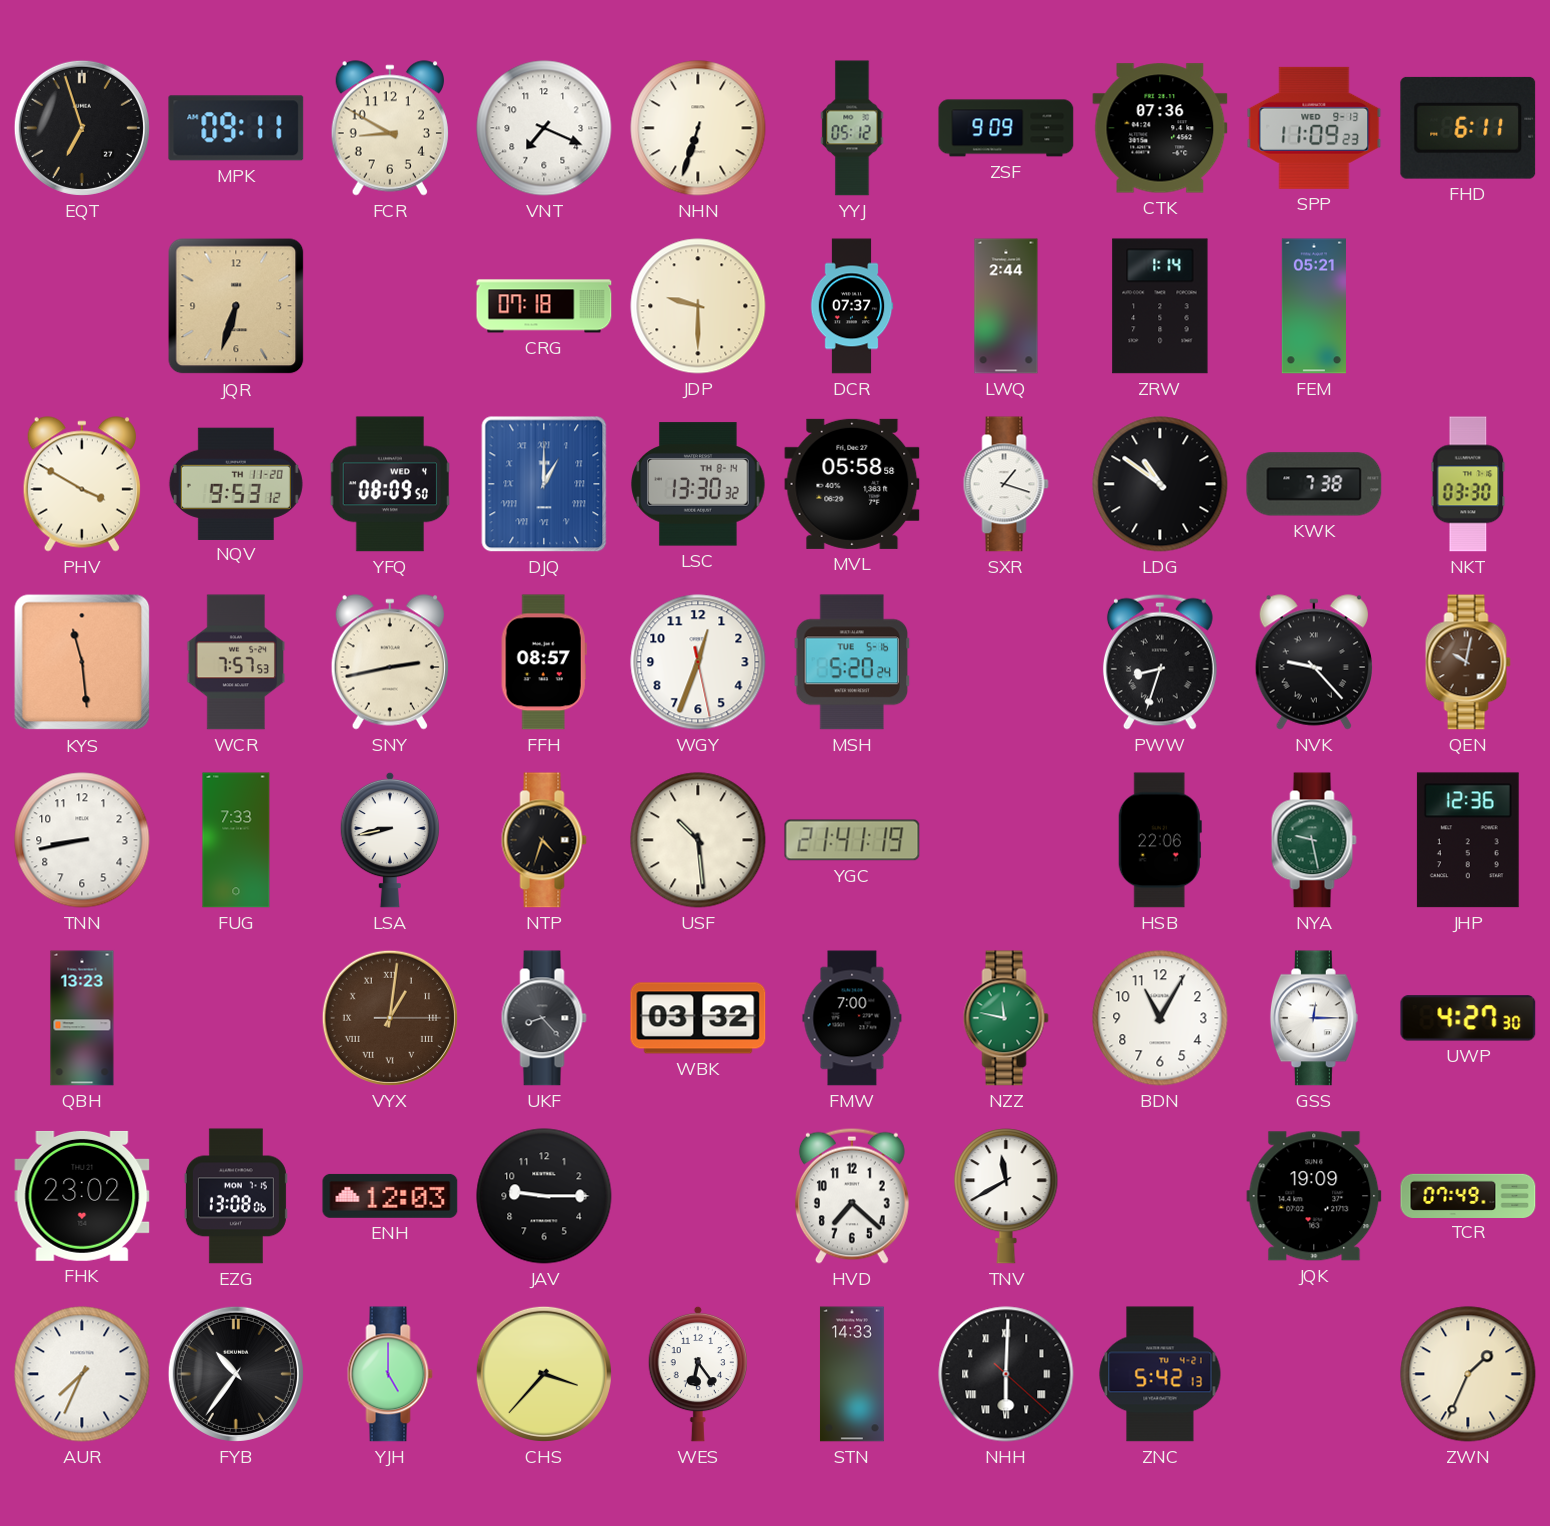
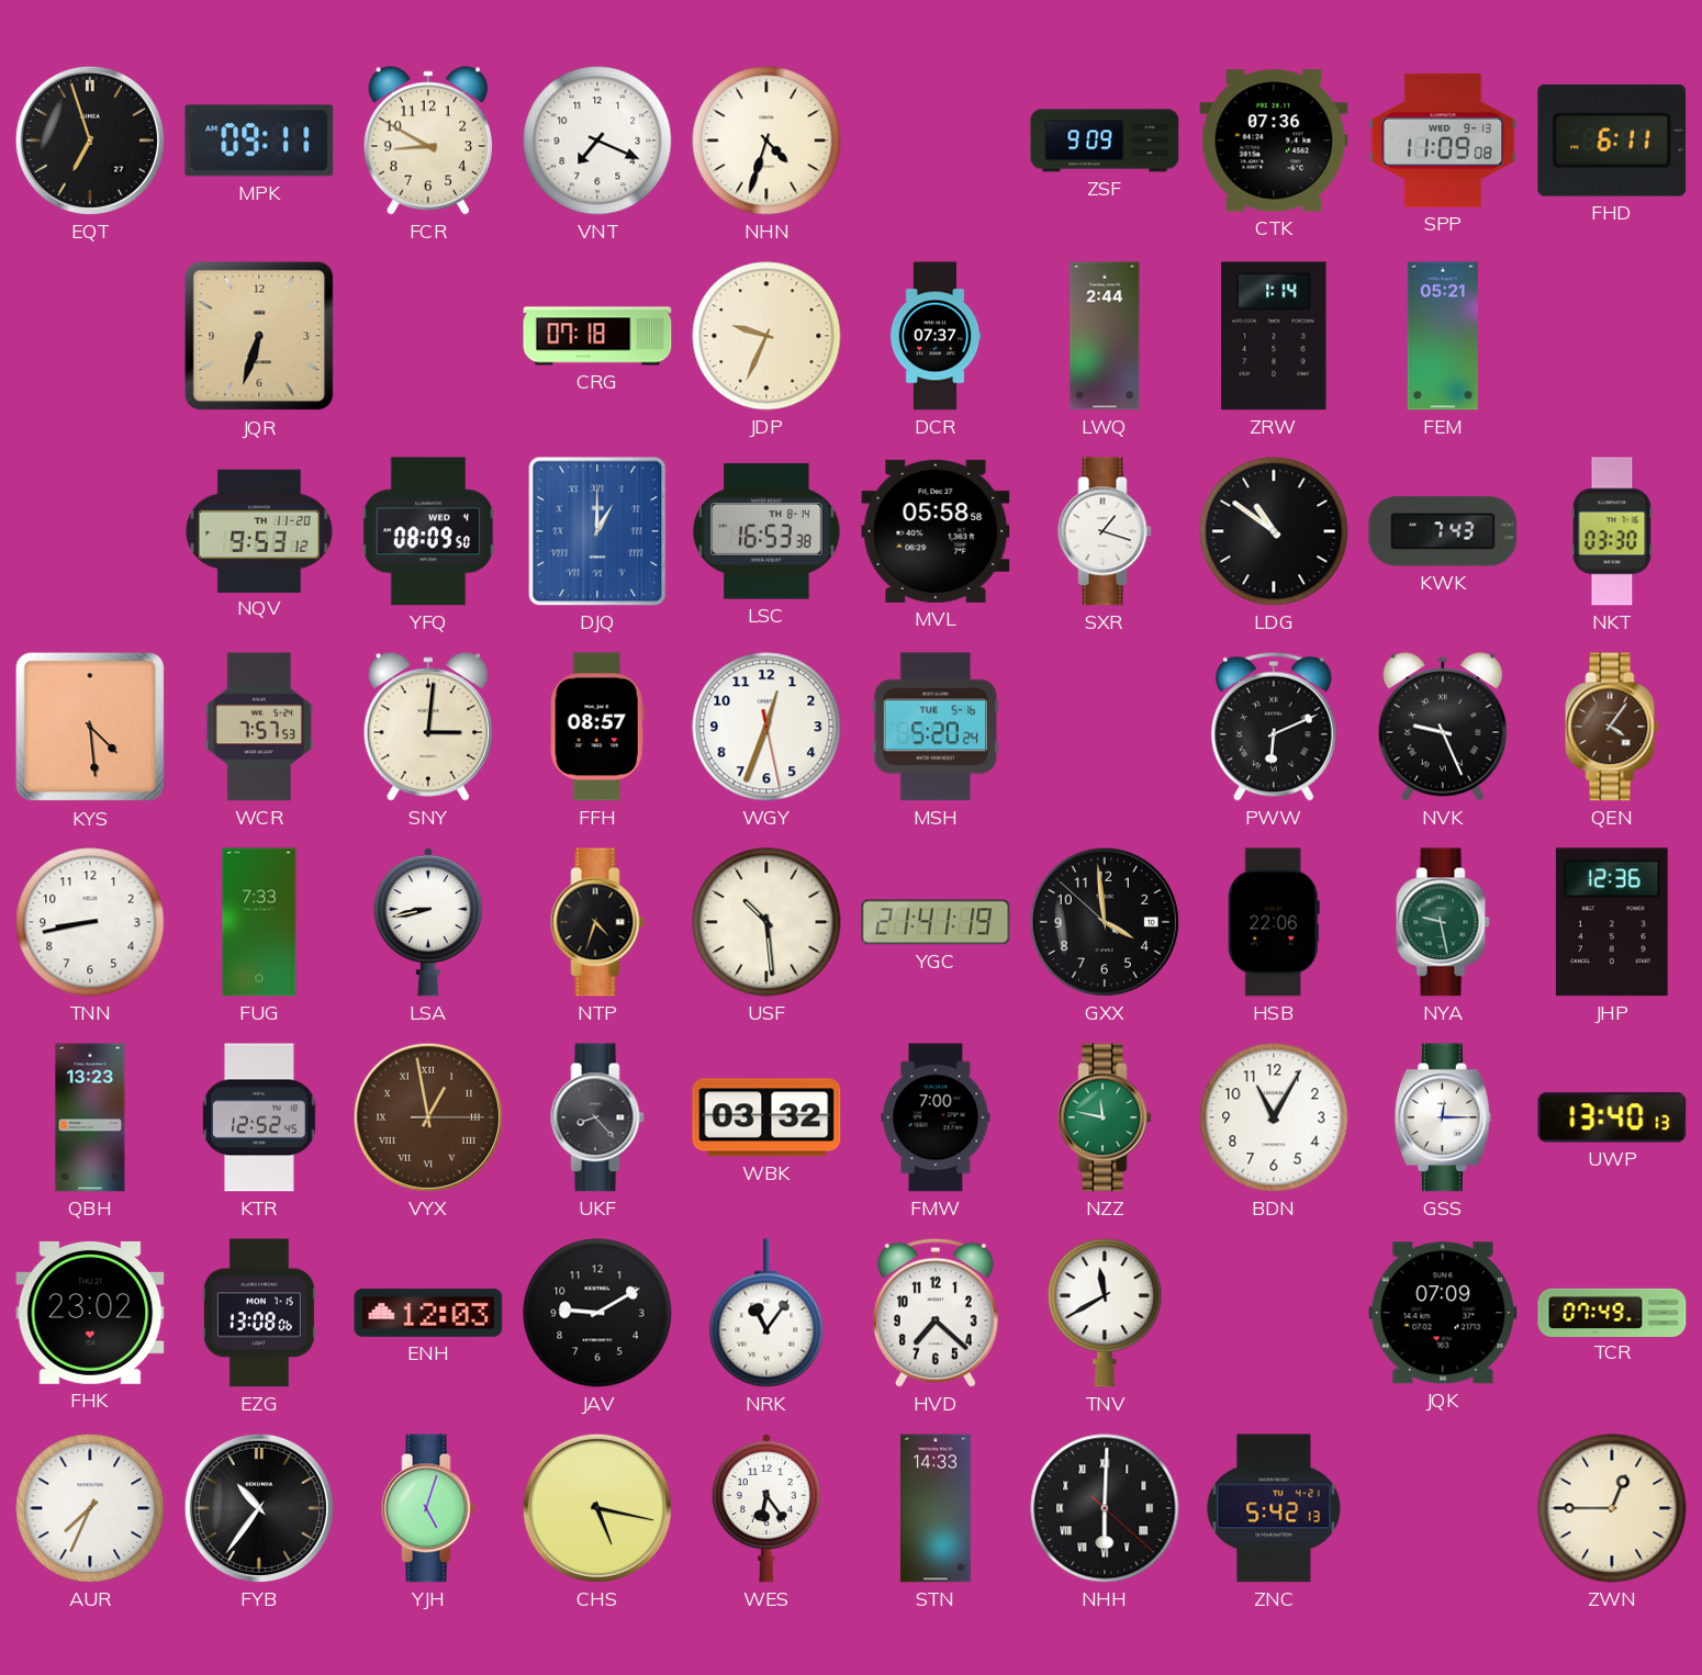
NHN: 6:33 -> 4:33
YYJ: 05:12 -> none
SPP: 11:09:23 -> 11:09:08
JDP: 9:30 -> 9:34
PHV: 3:50 -> none
LSC: 13:30 -> 16:53
KWK: 7:38 -> 7:43
KYS: 11:29 -> 4:29
SNY: 2:43 -> 3:01
PWW: 8:33 -> 6:11
NVK: 9:23 -> 9:26
QEN: 10:02 -> 4:06
GXX: none -> 3:58
KTR: none -> 12:52
VYX: 1:01 -> 12:58
UWP: 4:27 -> 13:40
JAV: 9:15 -> 9:10
NRK: none -> 11:06
JQK: 19:09 -> 07:09
YJH: 5:00 -> 5:03
CHS: 3:37 -> 5:17
ZWN: 1:34 -> 12:45
